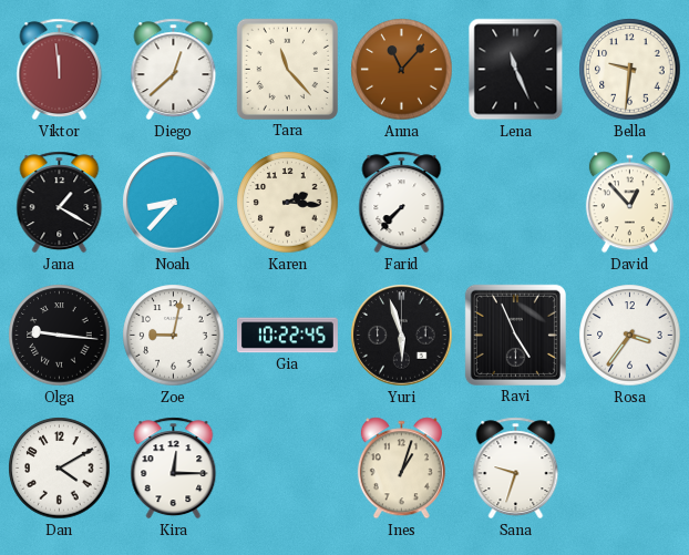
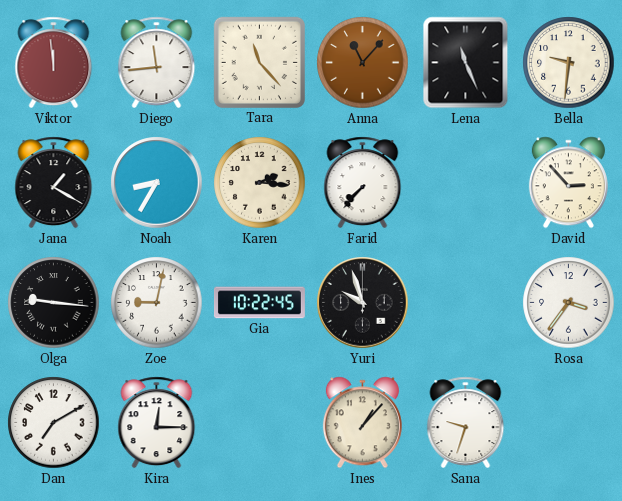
Diego: 12:38 -> 11:44
Noah: 8:37 -> 8:35
David: 12:53 -> 2:53
Yuri: 5:57 -> 9:57
Ravi: 4:56 -> none
Dan: 4:10 -> 7:10
Ines: 1:03 -> 1:07
